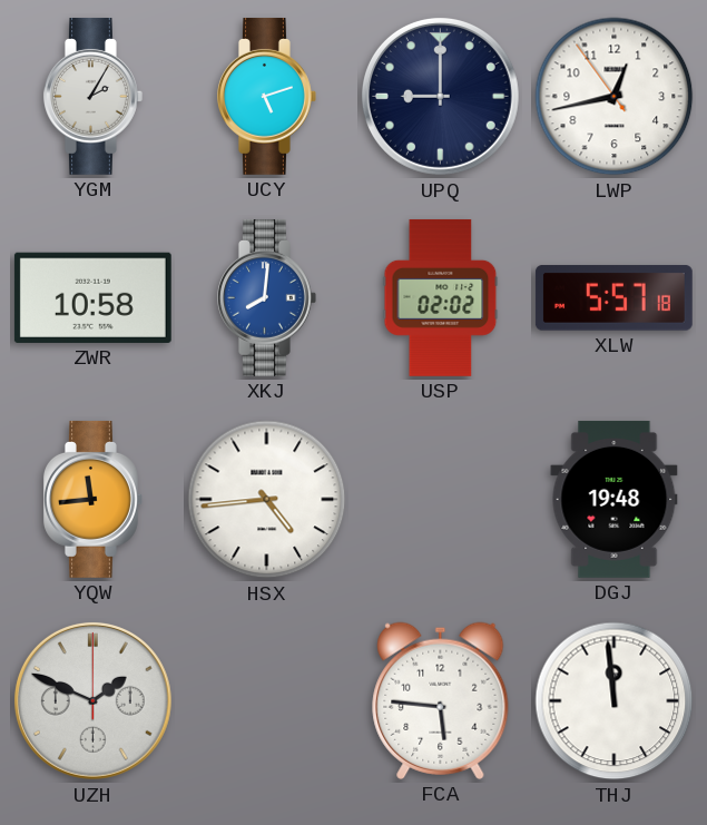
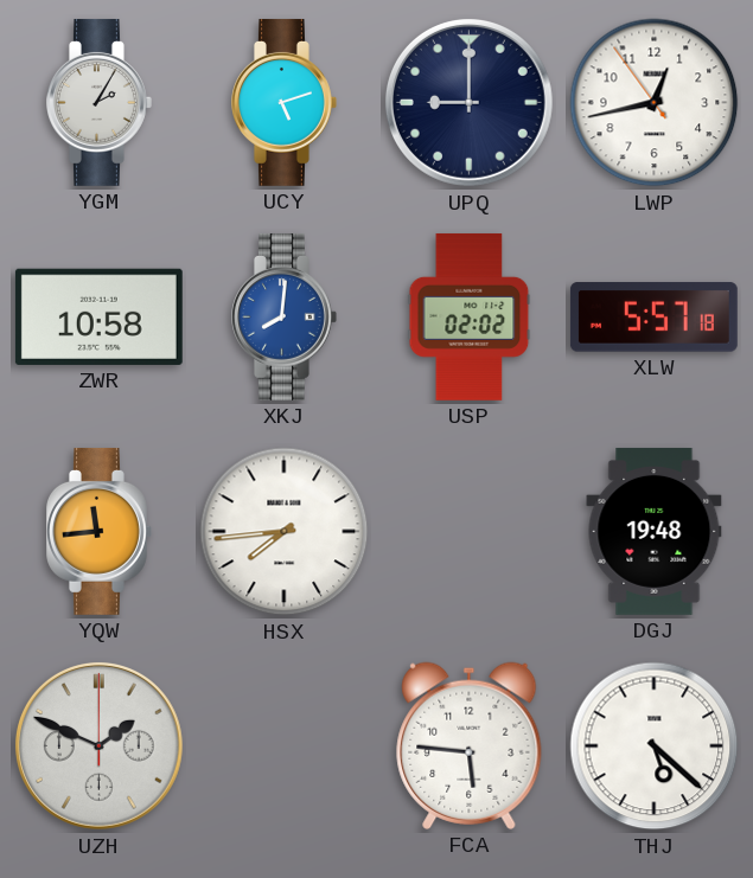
HSX: 4:44 -> 7:44
THJ: 11:59 -> 5:22
